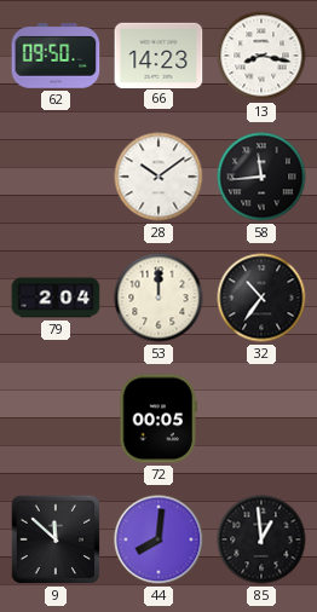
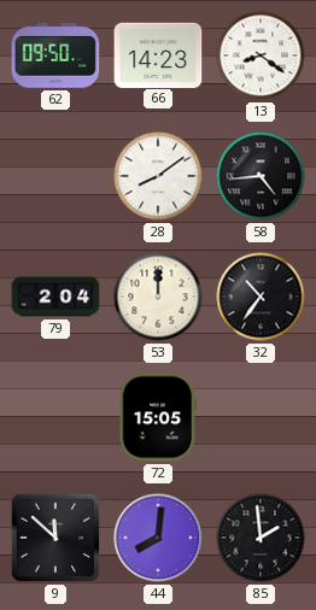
13: 8:17 -> 8:21
28: 10:09 -> 8:09
58: 11:44 -> 4:44
72: 00:05 -> 15:05
85: 12:59 -> 1:59
